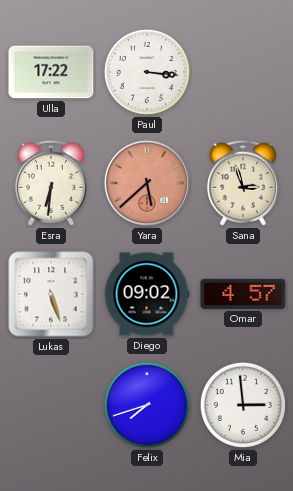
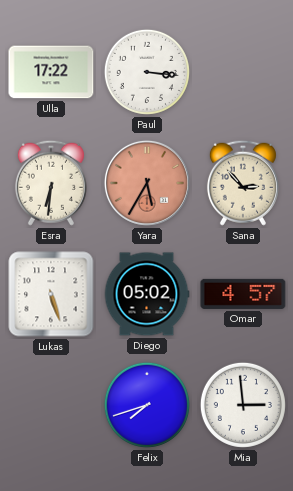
Yara: 5:38 -> 5:35
Sana: 2:57 -> 2:53
Diego: 09:02 -> 05:02
